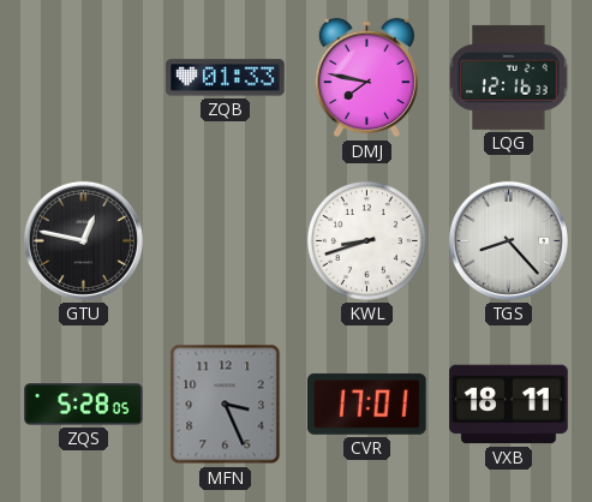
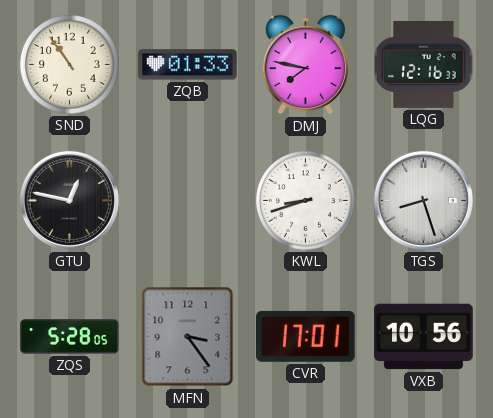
SND: none -> 10:54
TGS: 8:23 -> 8:27
MFN: 3:26 -> 3:24
VXB: 18:11 -> 10:56
